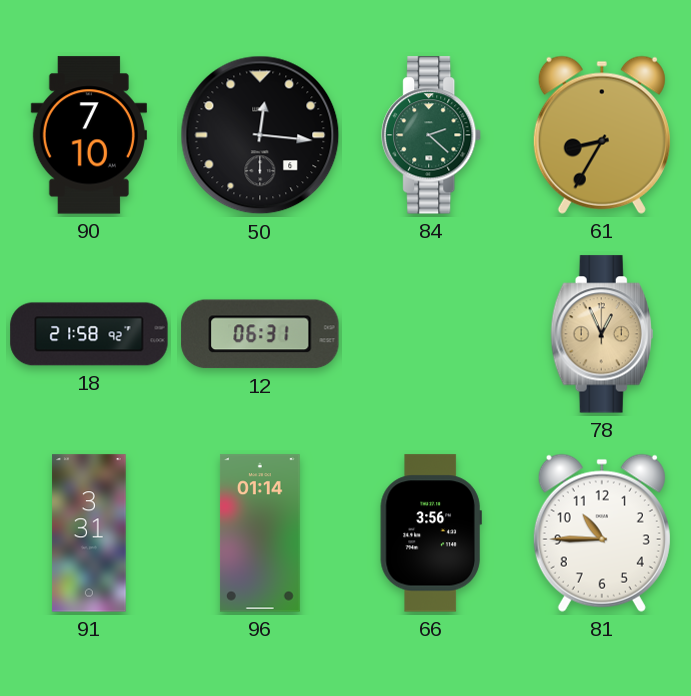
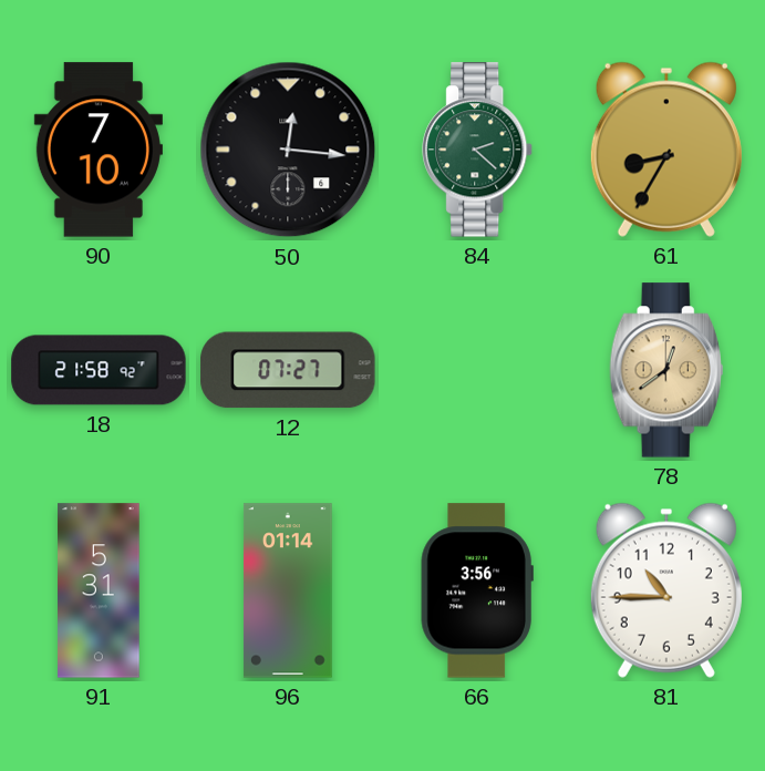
12: 06:31 -> 07:27
78: 12:56 -> 12:39
91: 3:31 -> 5:31
